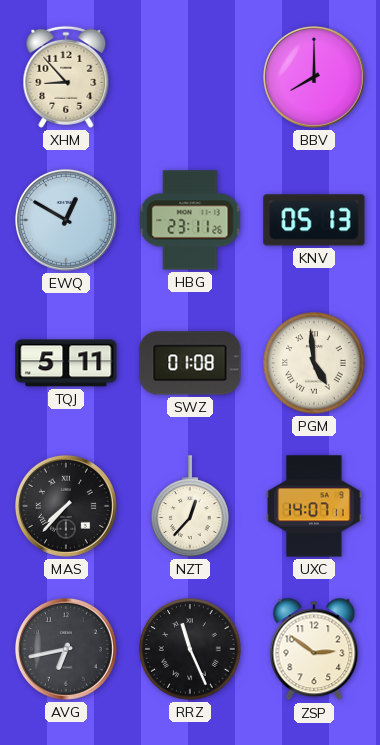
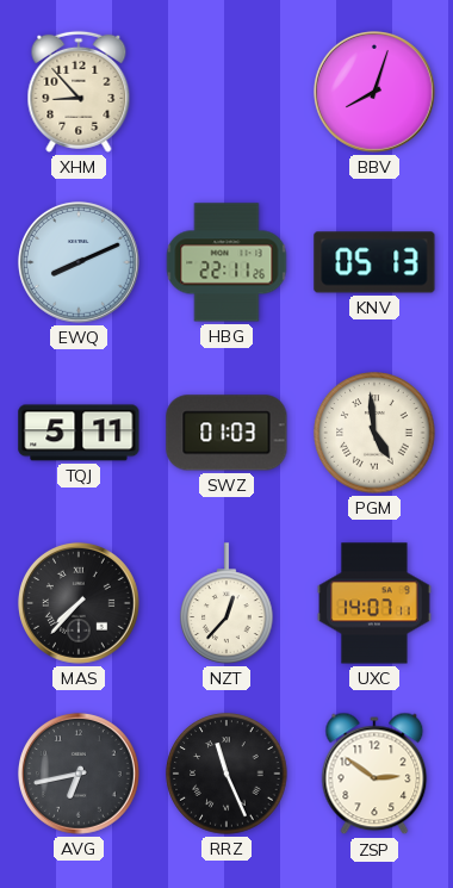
BBV: 8:00 -> 8:03
EWQ: 12:50 -> 8:11
HBG: 23:11 -> 22:11
SWZ: 01:08 -> 01:03
